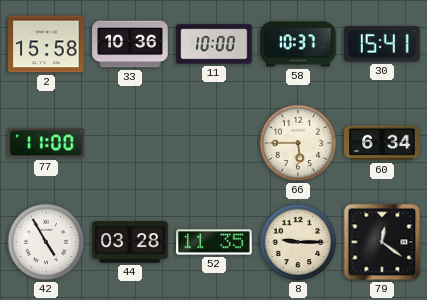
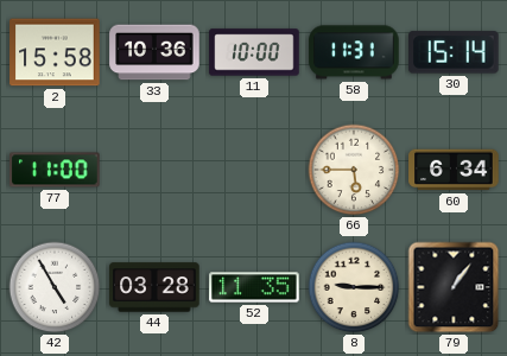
58: 10:37 -> 11:31
30: 15:41 -> 15:14
79: 12:21 -> 1:06
